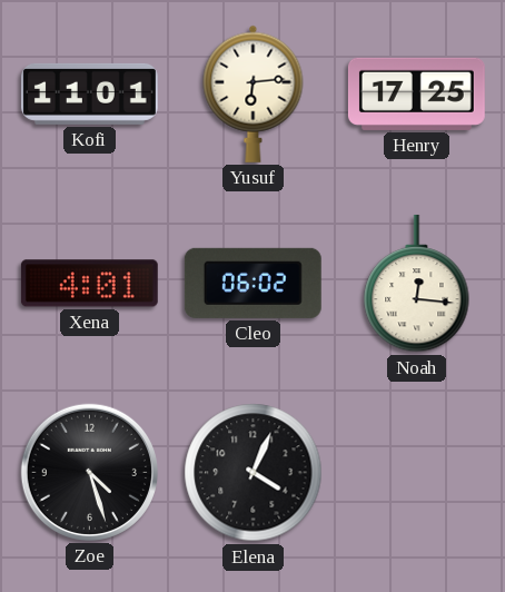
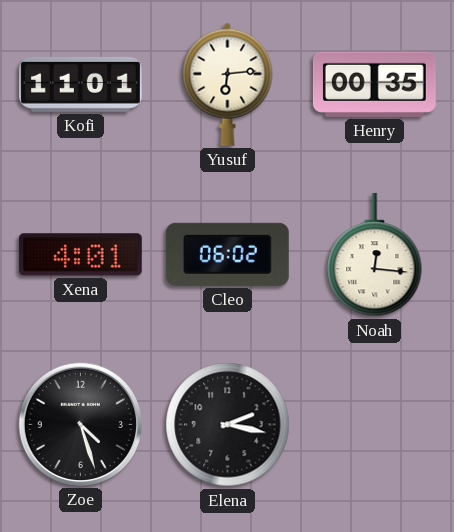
Henry: 17:25 -> 00:35
Elena: 4:04 -> 2:17
